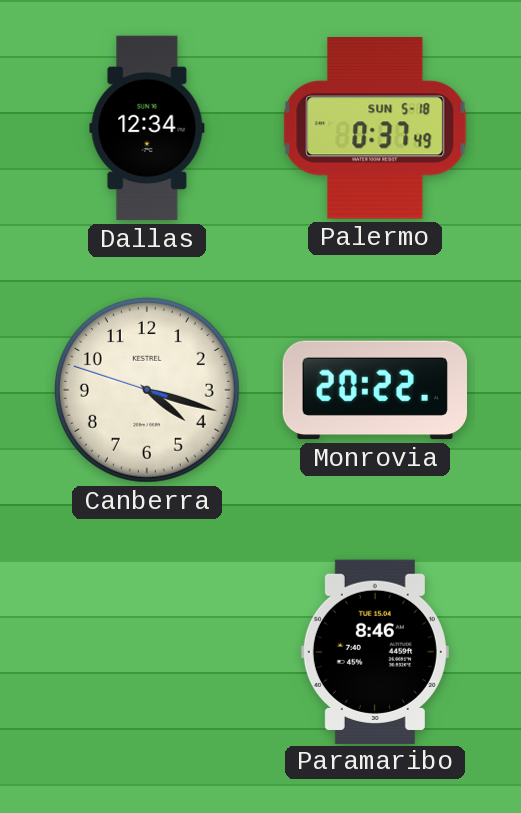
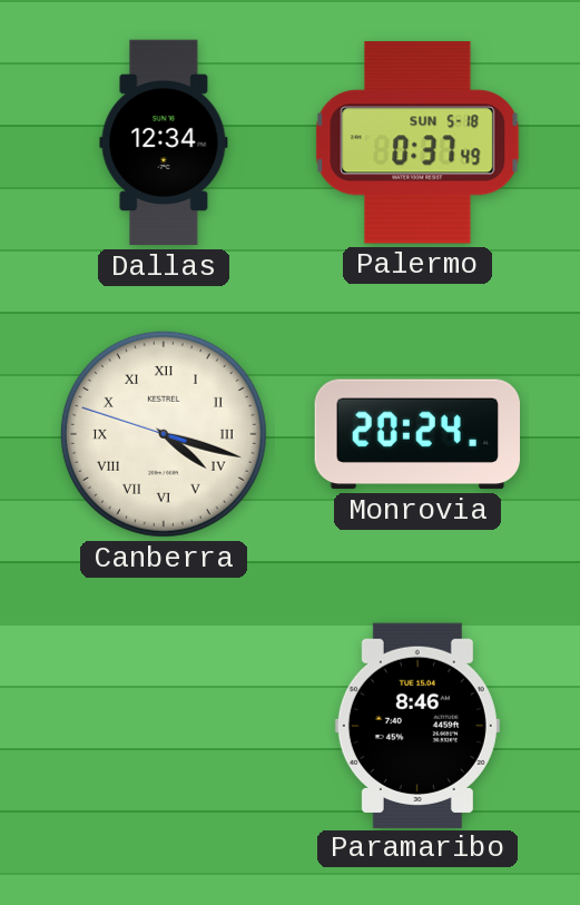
Canberra numerals: Arabic -> Roman
Monrovia: 20:22 -> 20:24
